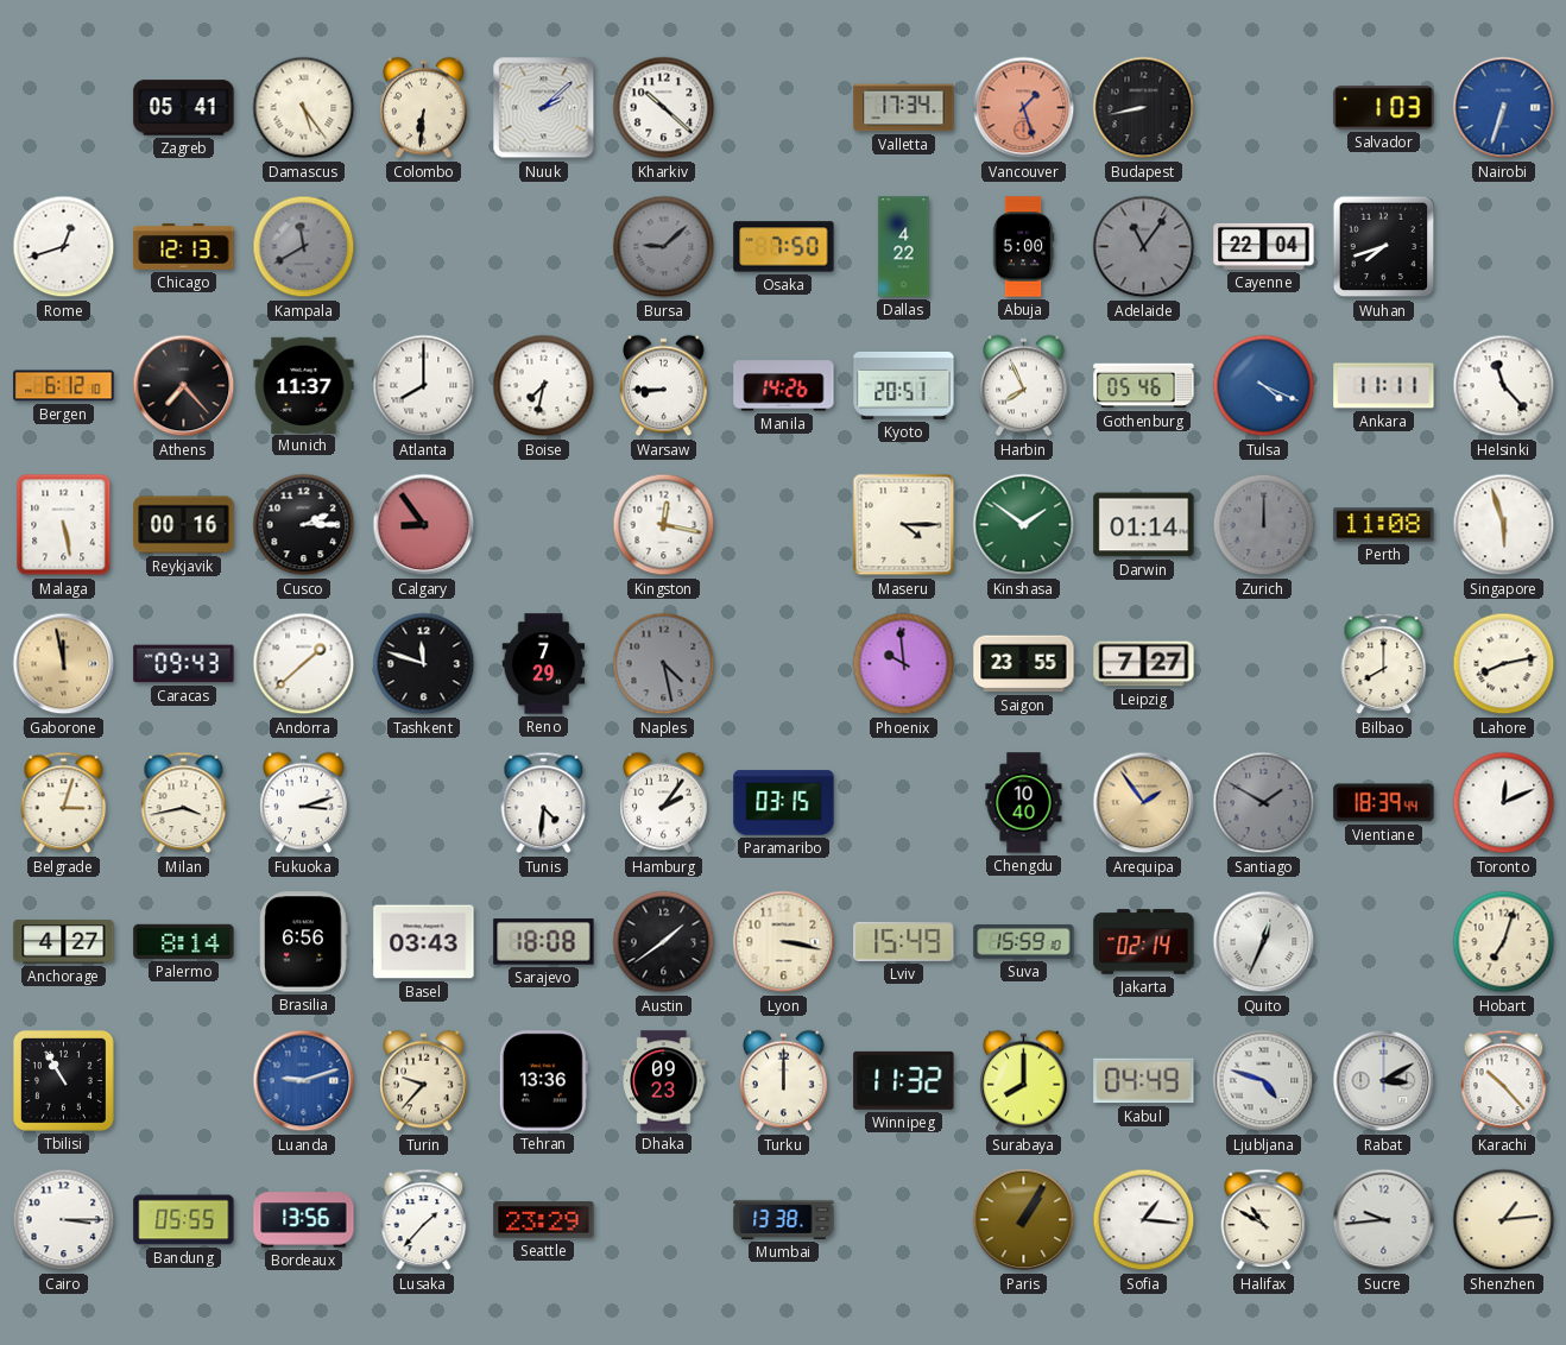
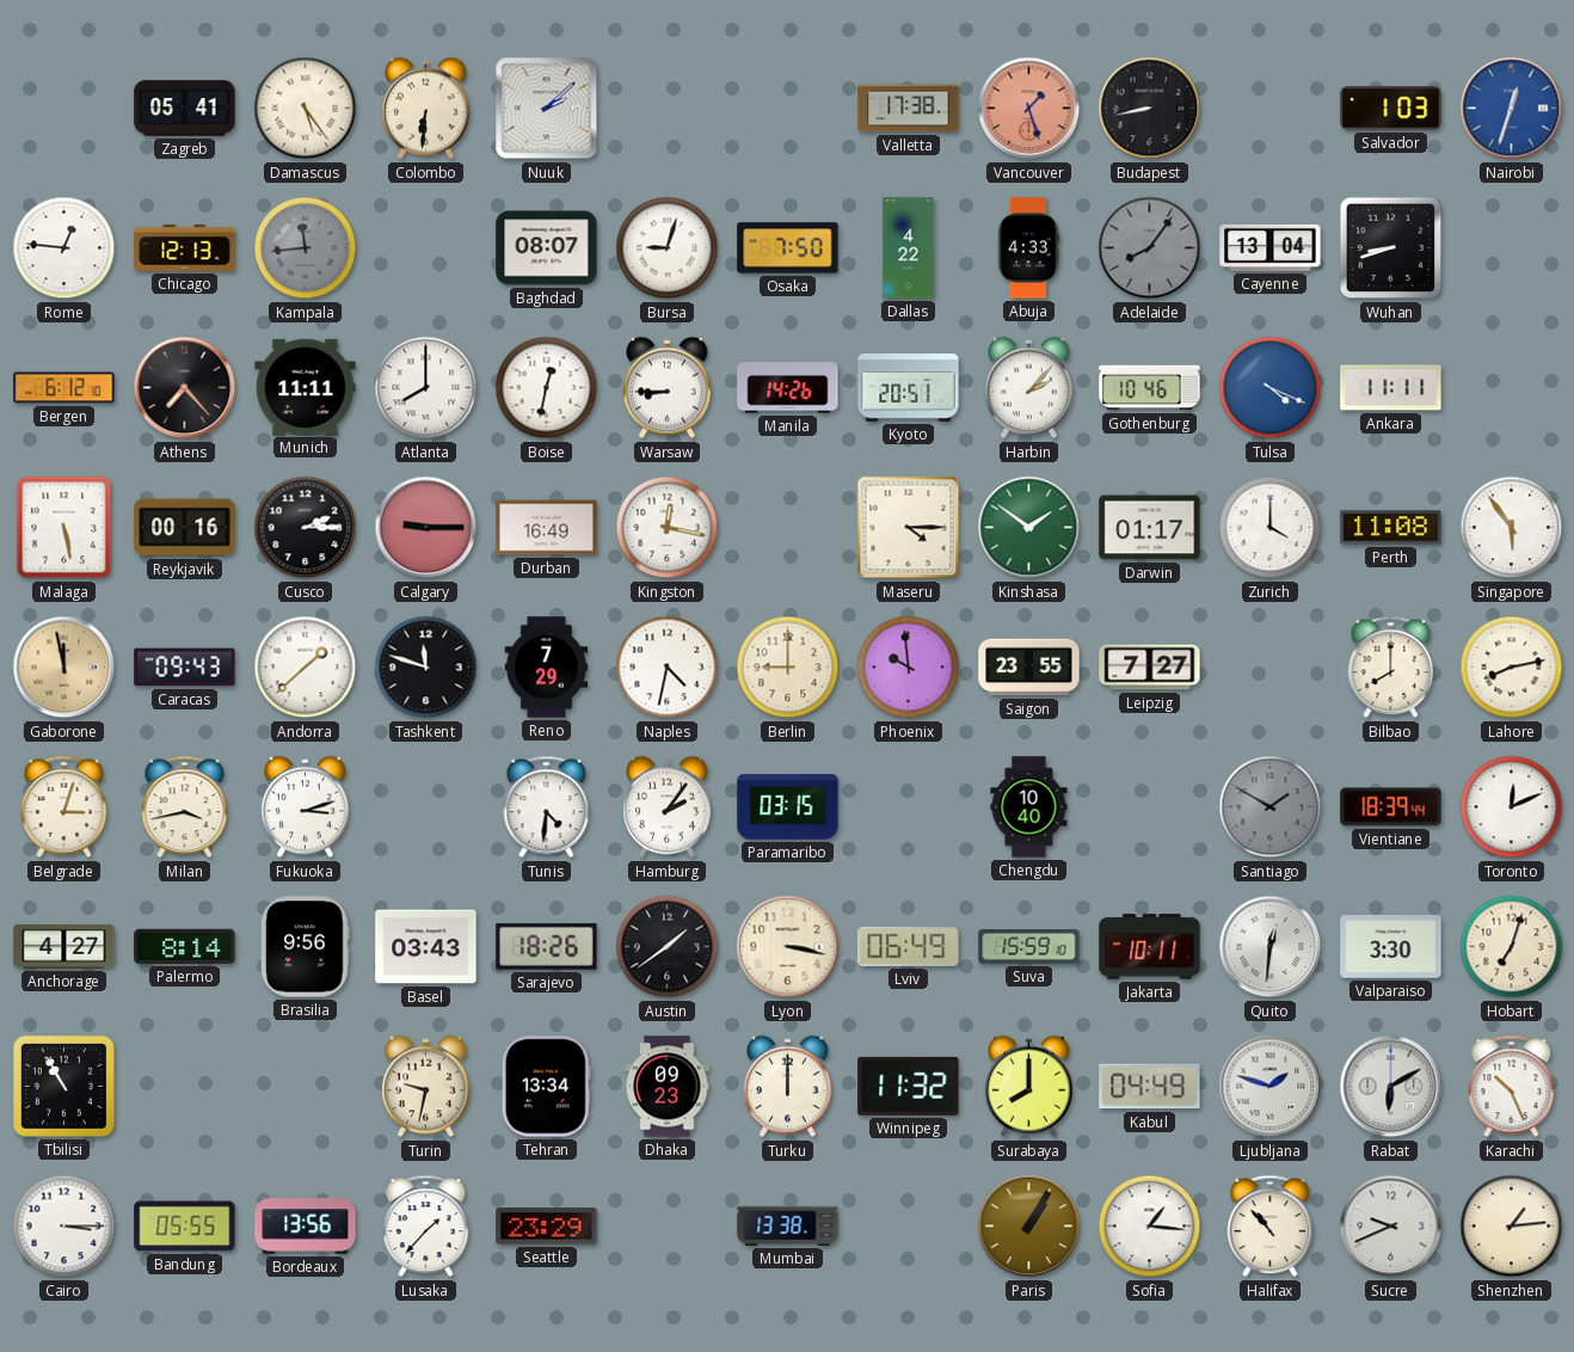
Kharkiv: 10:22 -> none
Valletta: 17:34 -> 17:38
Nairobi: 6:33 -> 12:33
Rome: 12:42 -> 12:46
Kampala: 11:40 -> 11:44
Baghdad: none -> 08:07
Bursa: 9:08 -> 9:03
Bursa dial: grey -> white
Abuja: 5:00 -> 4:33
Adelaide: 11:06 -> 8:06
Cayenne: 22:04 -> 13:04
Wuhan: 7:42 -> 8:42
Munich: 11:37 -> 11:11
Boise: 7:32 -> 12:32
Harbin: 7:56 -> 2:07
Gothenburg: 05:46 -> 10:46
Helsinki: 11:23 -> none
Calgary: 8:54 -> 9:15
Durban: none -> 16:49
Darwin: 01:14 -> 01:17
Zurich: 12:00 -> 4:00
Zurich dial: grey -> white
Singapore: 5:57 -> 5:54
Naples: 4:28 -> 4:32
Naples dial: grey -> white
Berlin: none -> 9:00
Arequipa: 1:54 -> none
Brasilia: 6:56 -> 9:56
Sarajevo: 18:08 -> 18:26
Lviv: 15:49 -> 06:49
Jakarta: 02:14 -> 10:11
Quito: 12:34 -> 12:31
Valparaiso: none -> 3:30
Luanda: 9:12 -> none
Turin: 9:37 -> 9:32
Tehran: 13:36 -> 13:34
Ljubljana: 4:48 -> 1:48
Rabat: 3:10 -> 6:10
Karachi: 10:23 -> 10:26
Halifax: 10:50 -> 10:53
Sucre: 9:44 -> 9:41
